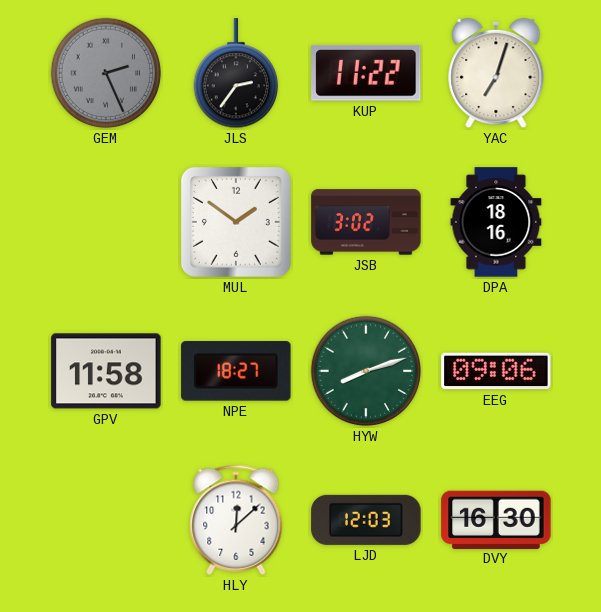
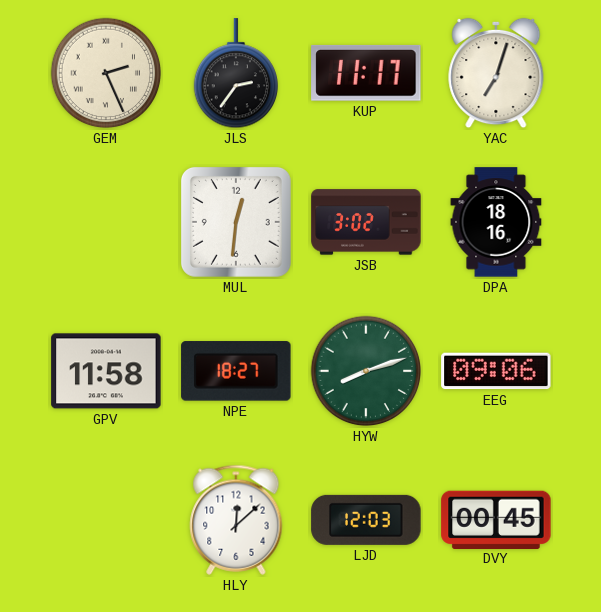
GEM dial: grey -> cream
KUP: 11:22 -> 11:17
MUL: 1:51 -> 12:31
DVY: 16:30 -> 00:45
